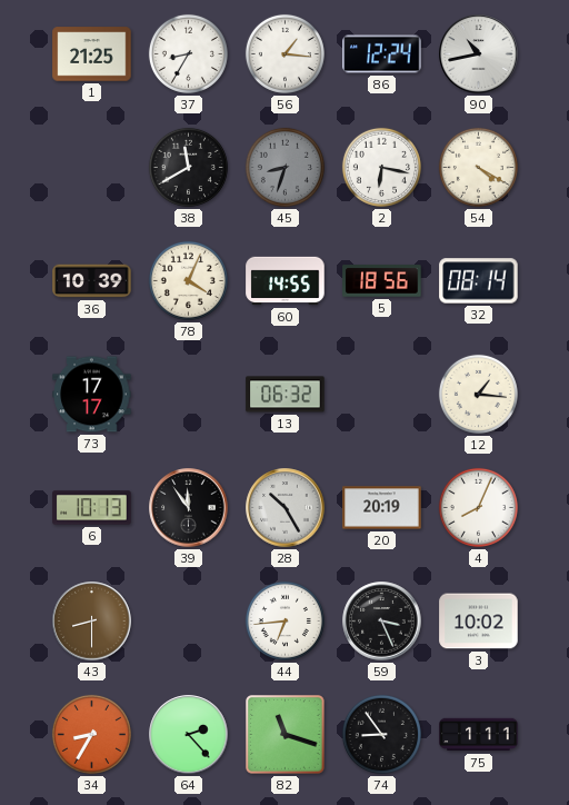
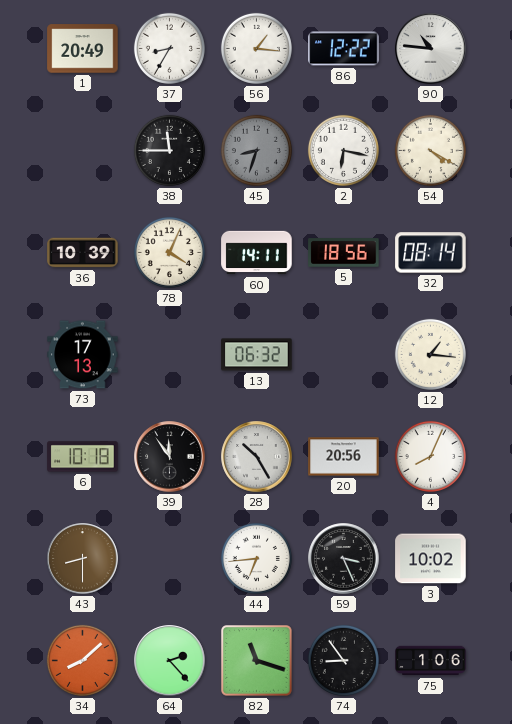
1: 21:25 -> 20:49
86: 12:24 -> 12:22
90: 10:43 -> 10:46
38: 11:40 -> 11:45
60: 14:55 -> 14:11
73: 17:17 -> 17:13
6: 10:13 -> 10:18
20: 20:19 -> 20:56
34: 8:35 -> 8:08
75: 1:11 -> 1:06
